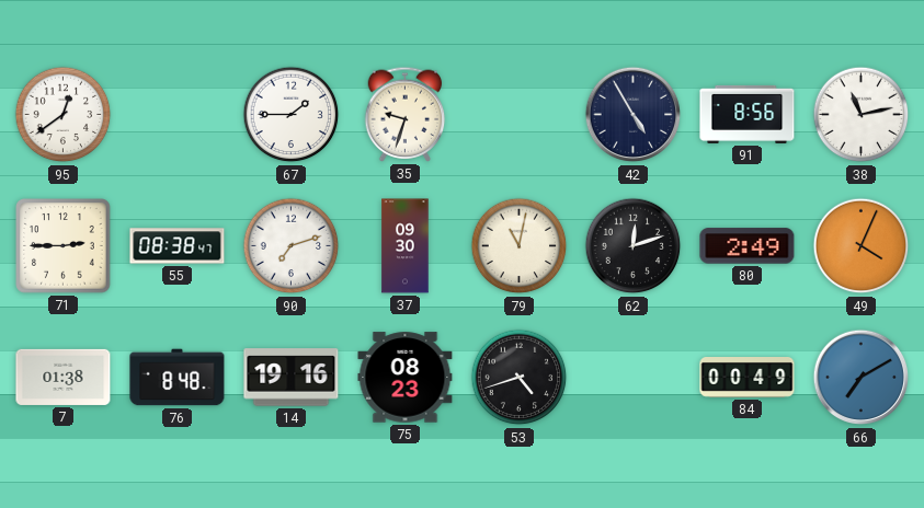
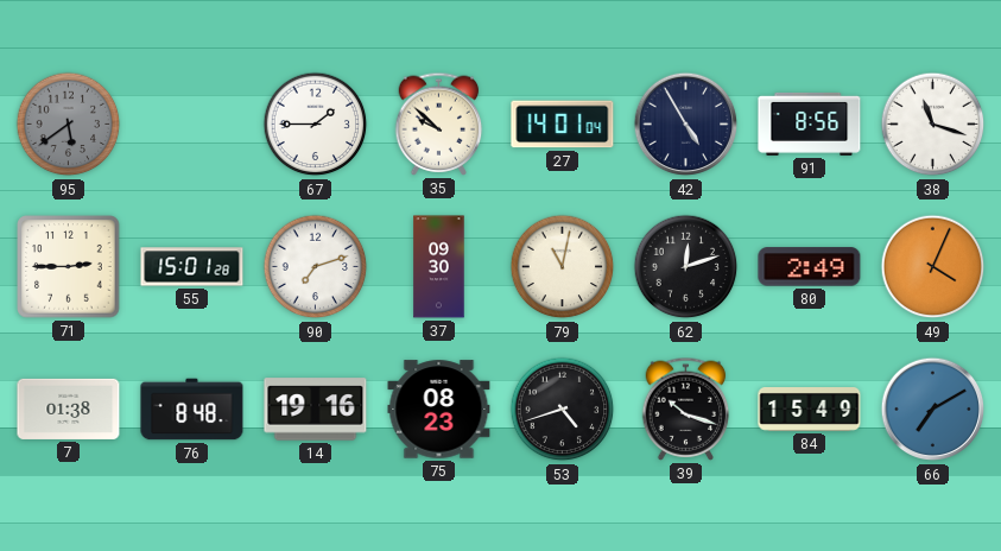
95: 12:39 -> 5:39
95 dial: white -> grey
35: 9:33 -> 9:52
27: none -> 14:01
38: 11:13 -> 11:18
55: 08:38 -> 15:01
39: none -> 10:18
84: 00:49 -> 15:49
